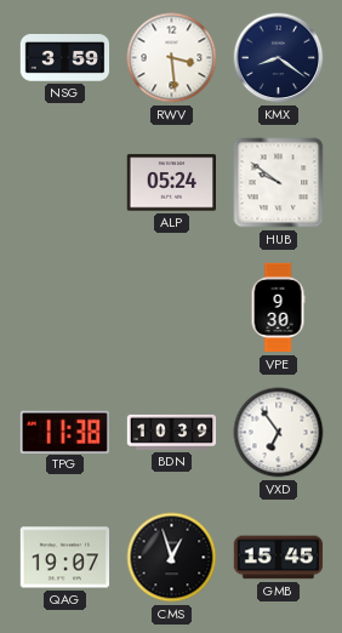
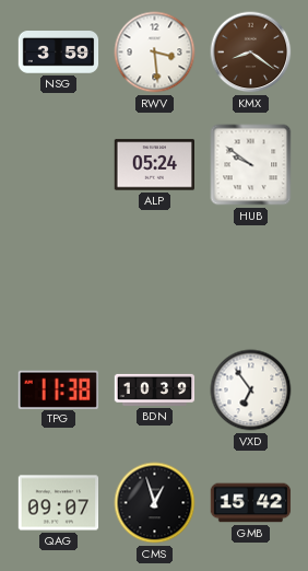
KMX dial: navy -> brown
VPE: 9:30 -> none
QAG: 19:07 -> 09:07
GMB: 15:45 -> 15:42
